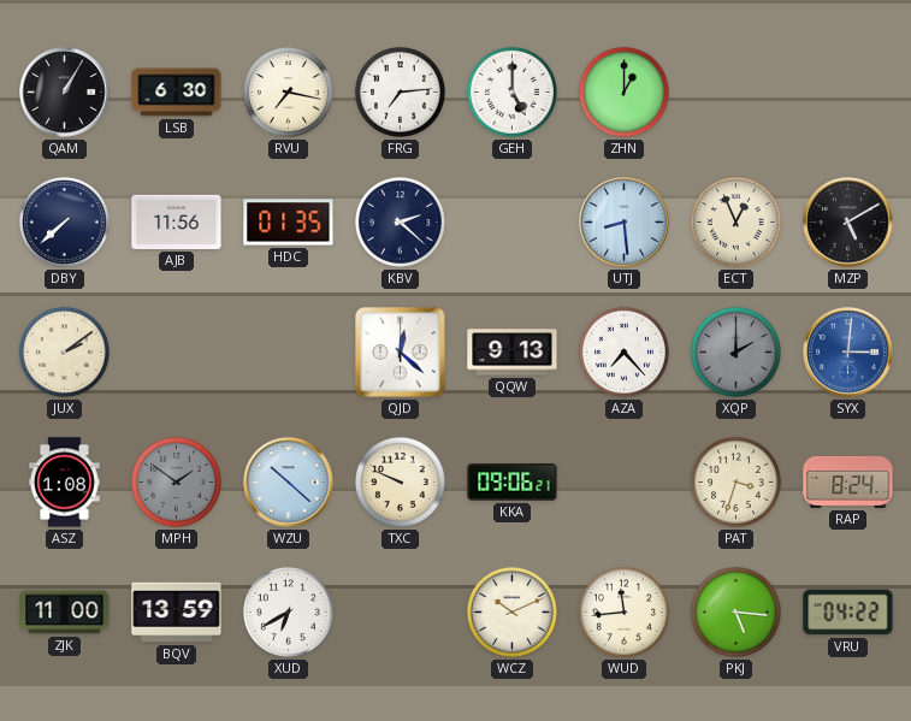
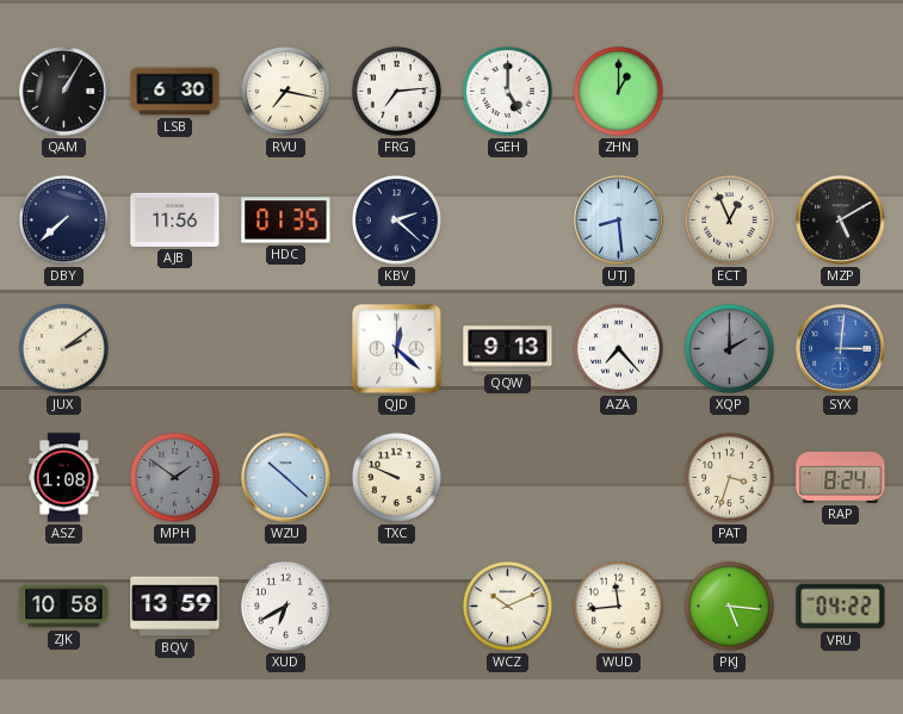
KKA: 09:06 -> none
ZJK: 11:00 -> 10:58
